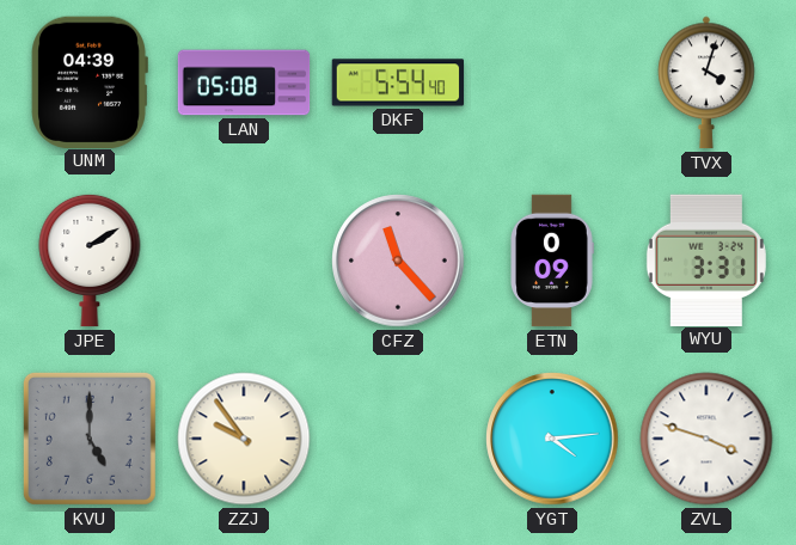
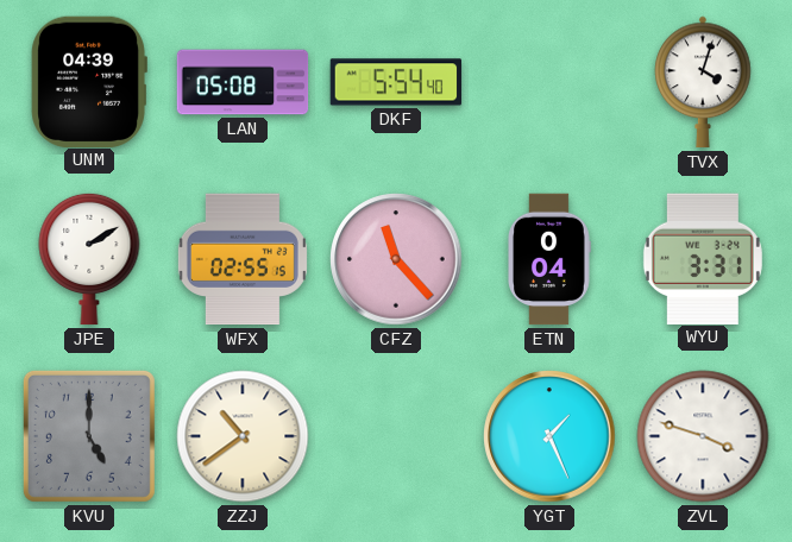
WFX: none -> 02:55
ETN: 0:09 -> 0:04
ZZJ: 9:54 -> 10:39
YGT: 4:14 -> 1:26
